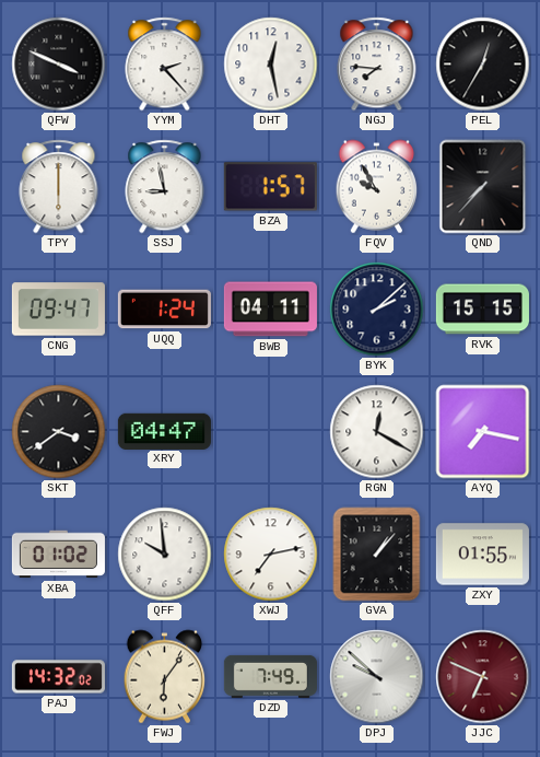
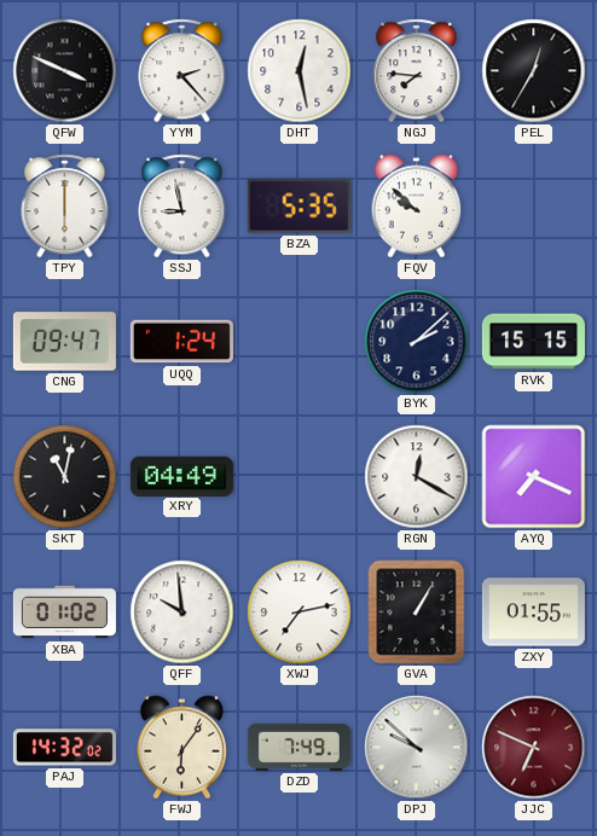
BZA: 1:57 -> 5:35
FQV: 9:55 -> 9:52
QND: 7:37 -> none
BWB: 04:11 -> none
SKT: 3:39 -> 11:02
XRY: 04:47 -> 04:49
AYQ: 7:17 -> 7:19
GVA: 1:07 -> 1:05
